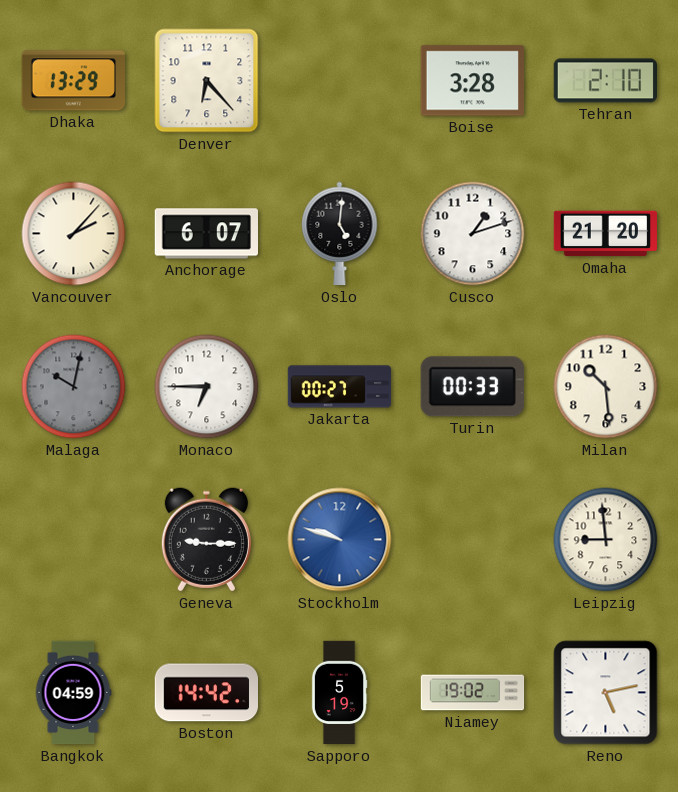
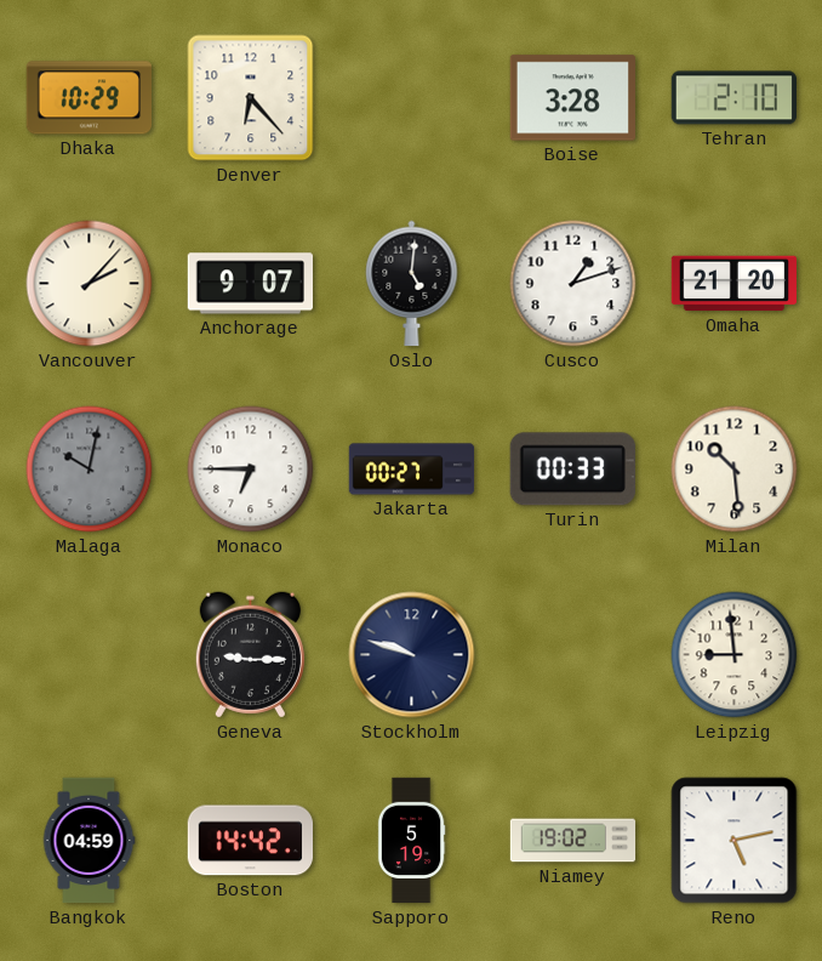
Dhaka: 13:29 -> 10:29
Anchorage: 6:07 -> 9:07
Stockholm dial: blue -> navy
